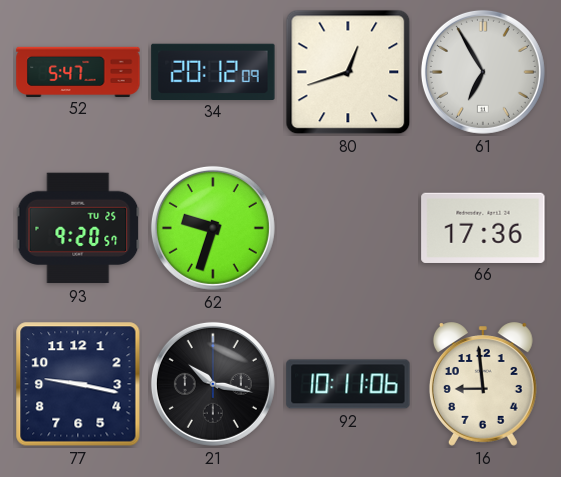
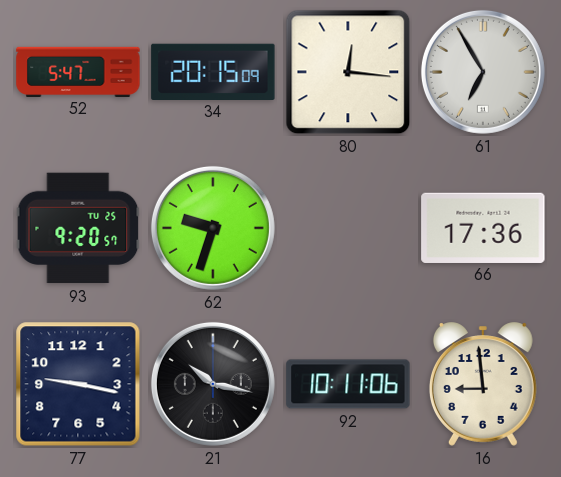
34: 20:12 -> 20:15
80: 12:42 -> 12:16
